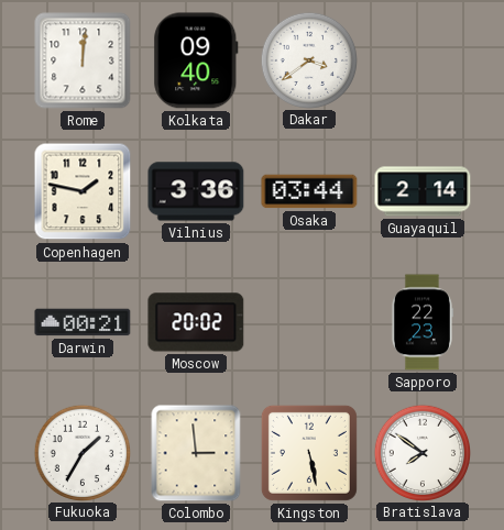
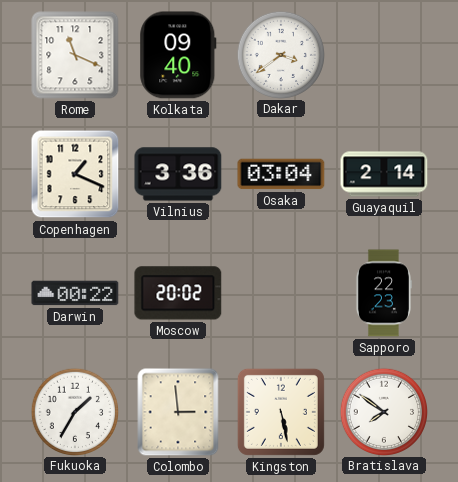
Rome: 12:01 -> 11:19
Copenhagen: 1:47 -> 1:19
Osaka: 03:44 -> 03:04
Darwin: 00:21 -> 00:22
